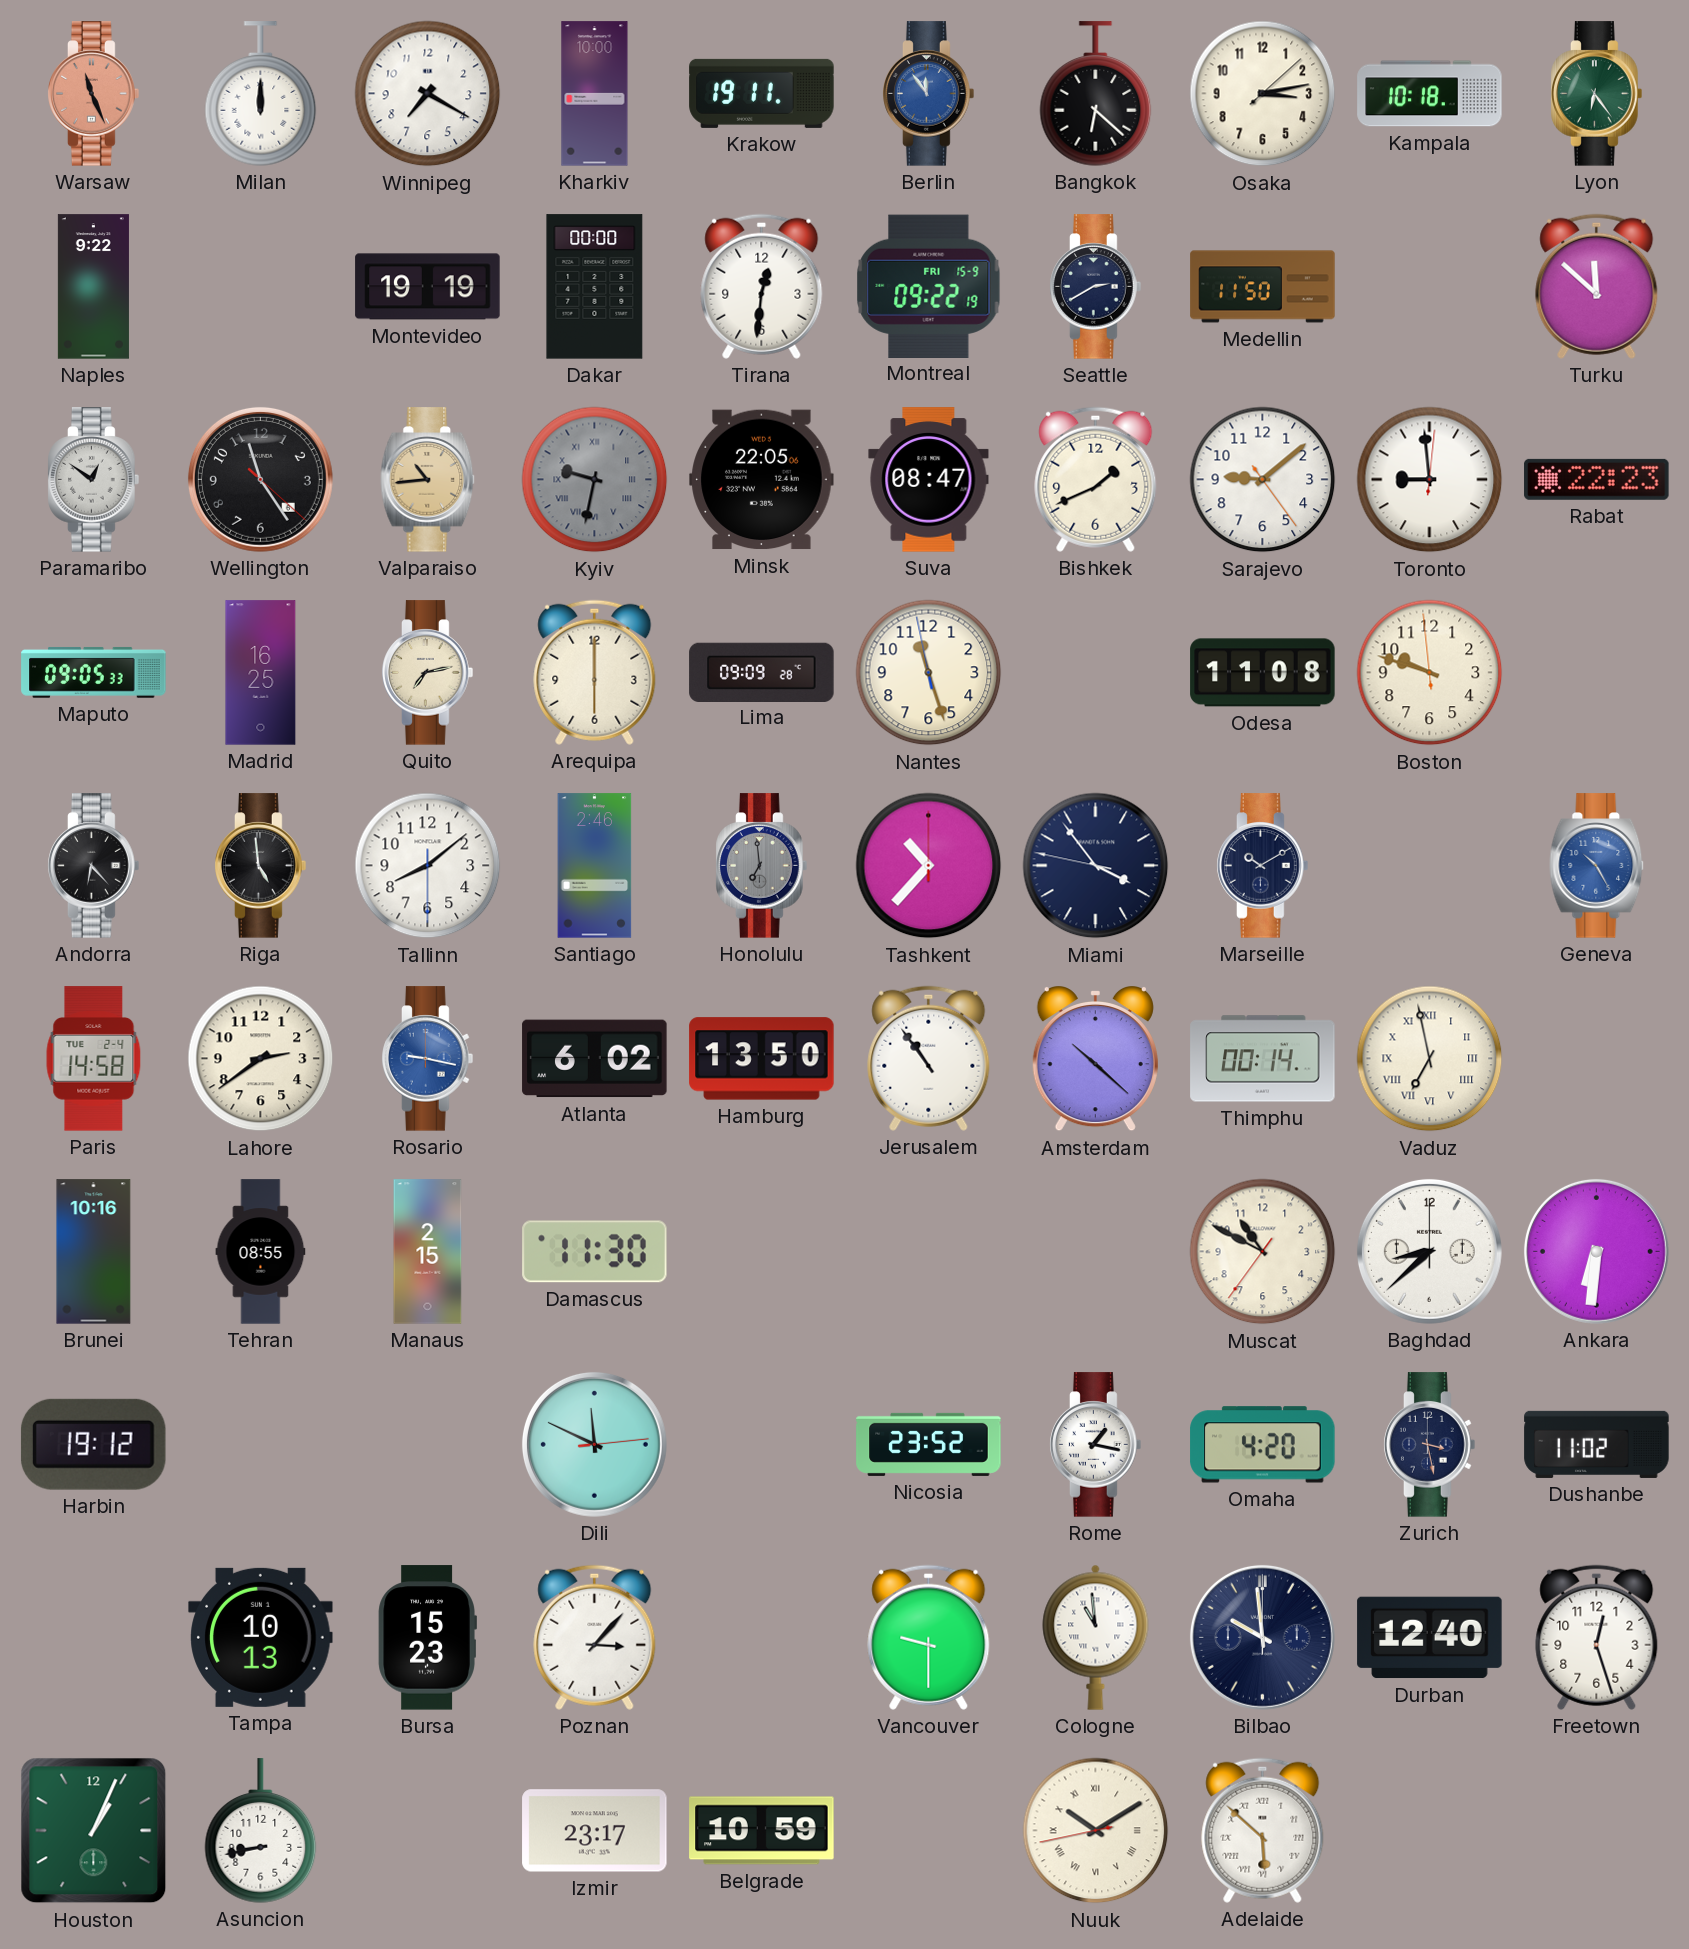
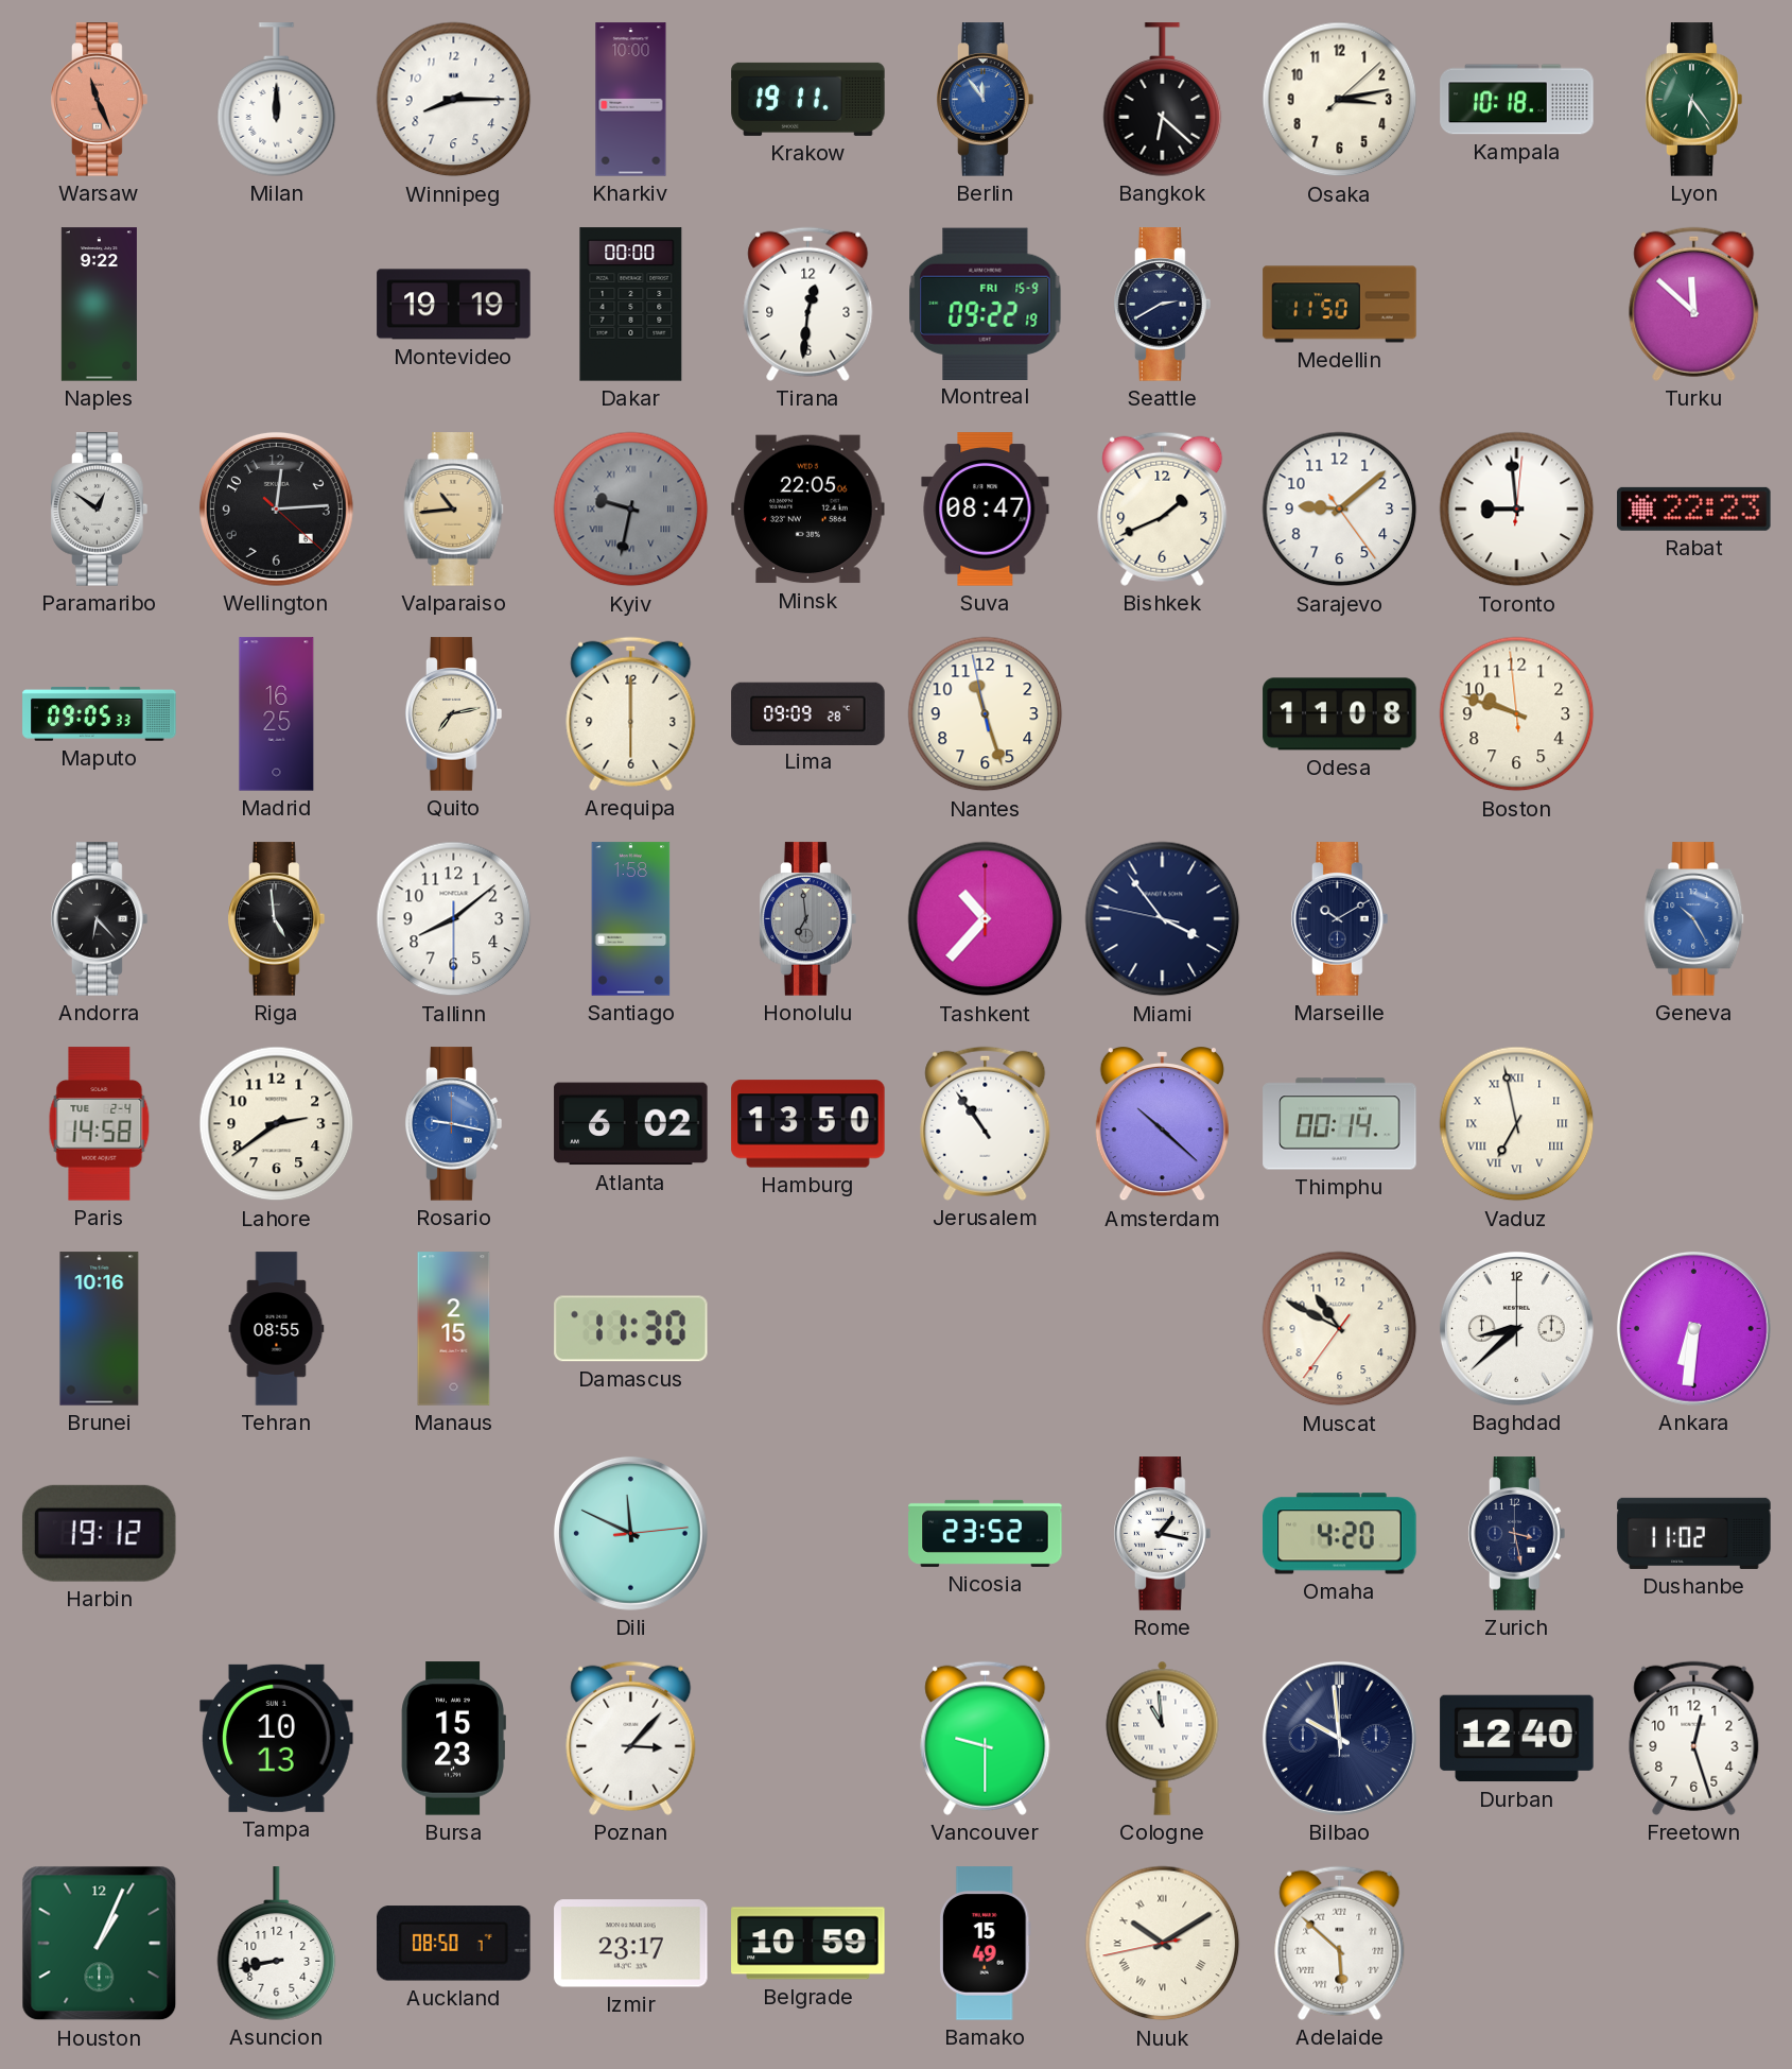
Winnipeg: 7:20 -> 8:15
Wellington: 11:24 -> 12:14
Santiago: 2:46 -> 1:58
Auckland: none -> 08:50
Bamako: none -> 15:49
